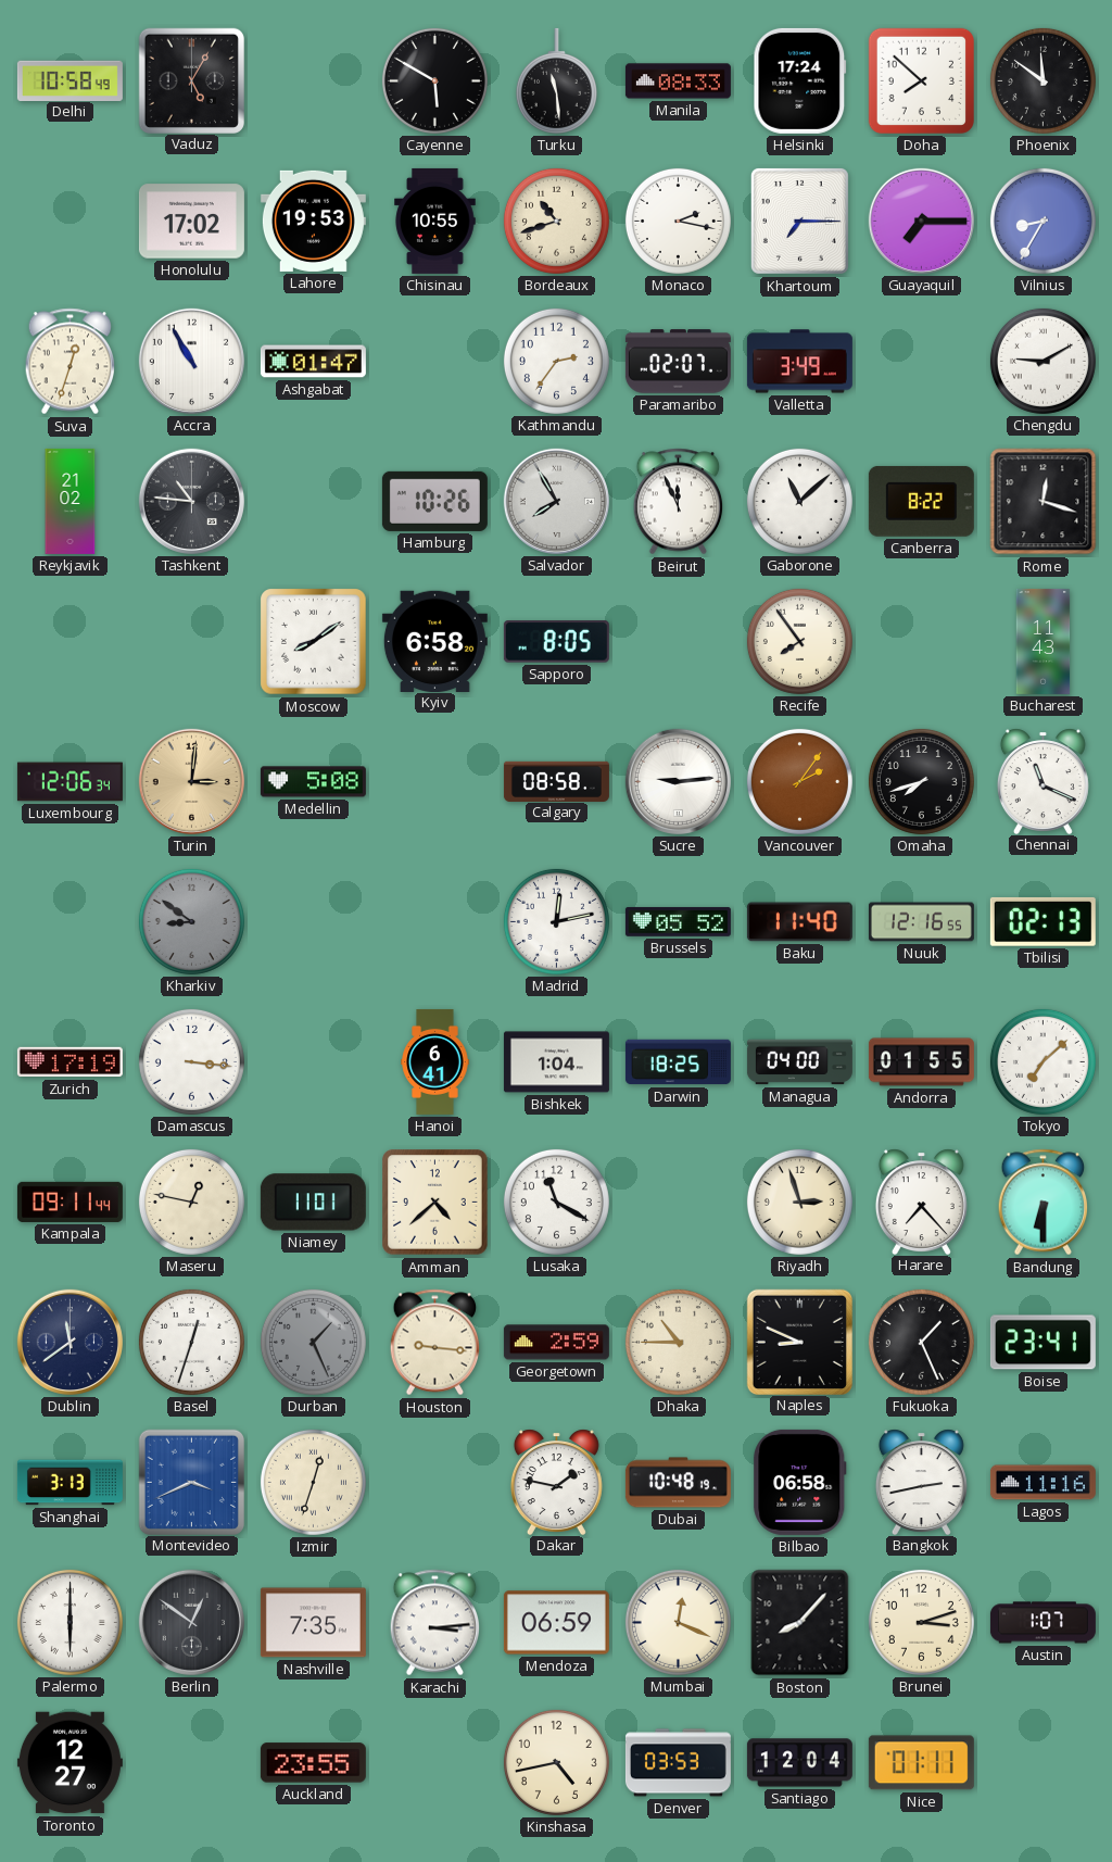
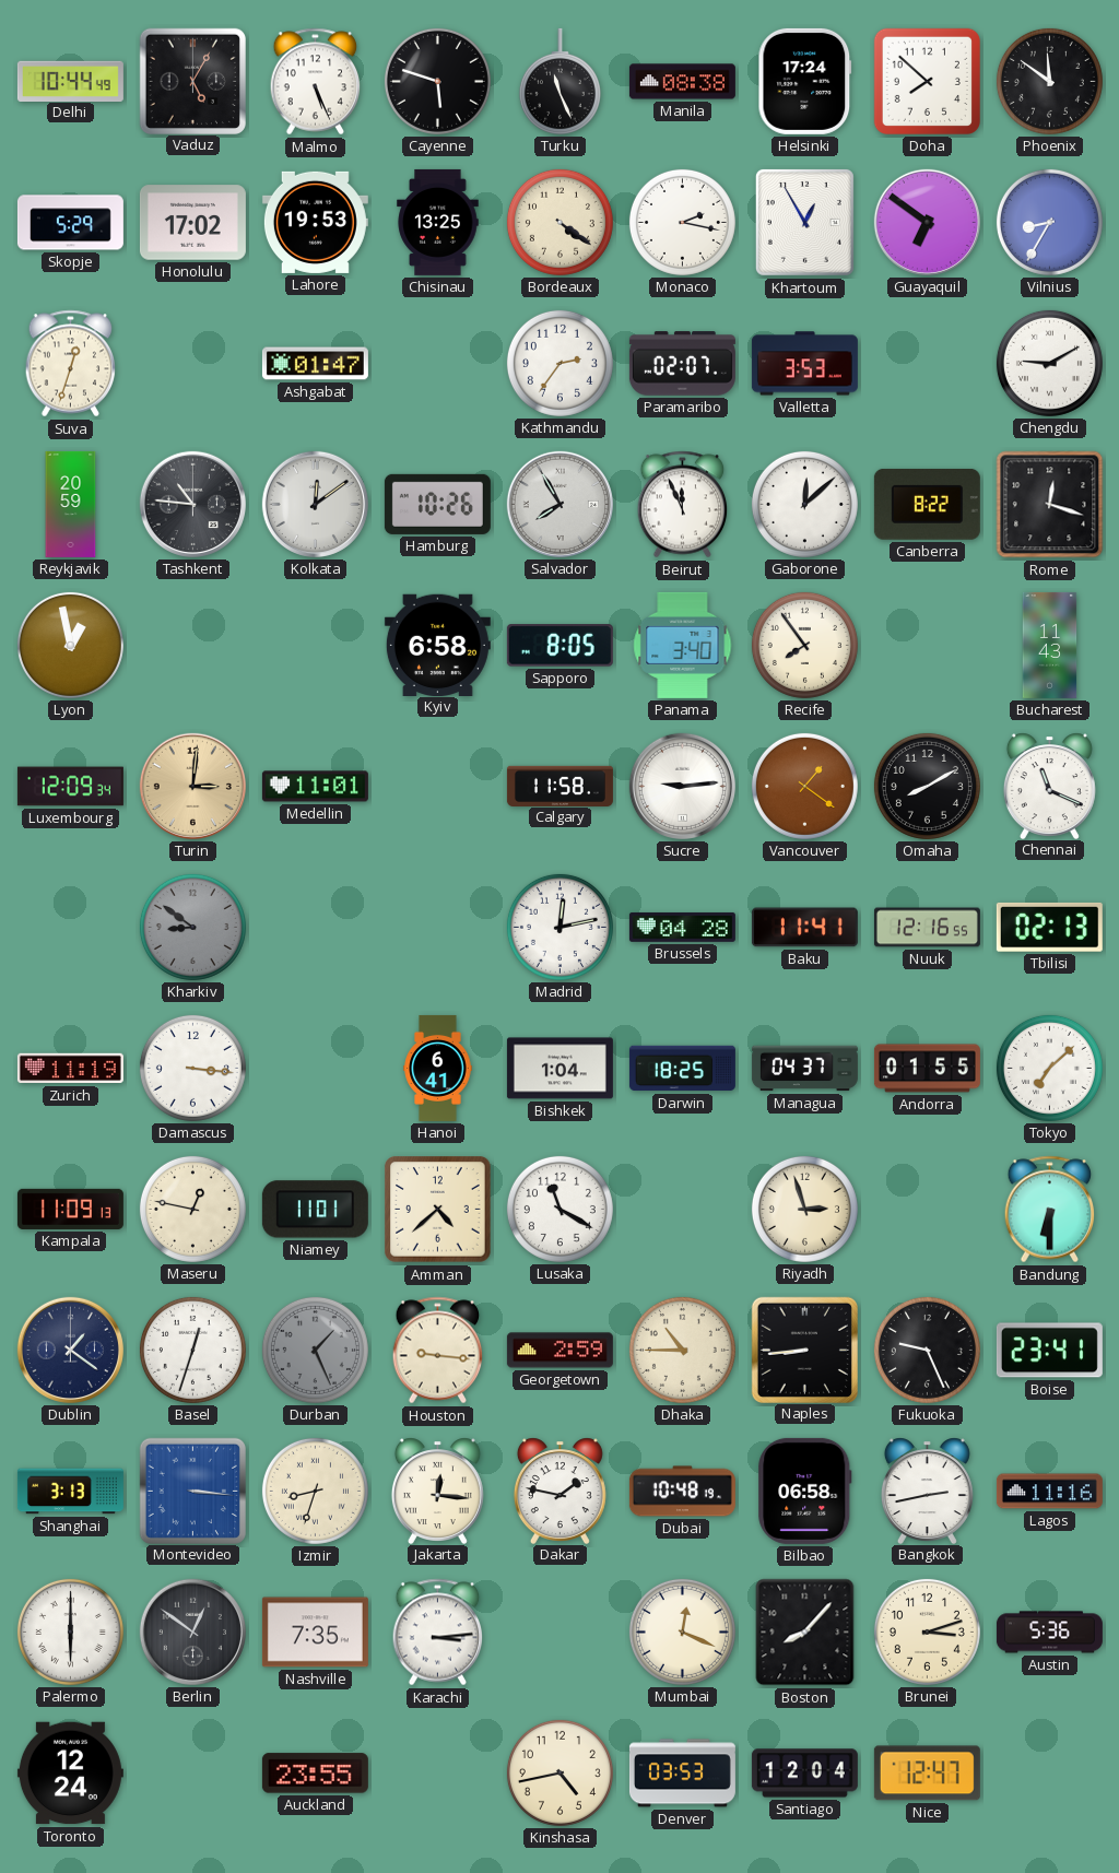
Delhi: 10:58 -> 10:44
Malmo: none -> 5:26
Cayenne: 5:50 -> 5:48
Turku: 11:29 -> 11:26
Manila: 08:33 -> 08:38
Skopje: none -> 5:29
Chisinau: 10:55 -> 13:25
Bordeaux: 10:42 -> 4:21
Khartoum: 7:15 -> 12:55
Guayaquil: 7:15 -> 6:51
Accra: 10:55 -> none
Valletta: 3:49 -> 3:53
Reykjavik: 21:02 -> 20:59
Kolkata: none -> 12:09
Gaborone: 11:08 -> 12:08
Lyon: none -> 12:58
Moscow: 8:09 -> none
Panama: none -> 3:40
Luxembourg: 12:06 -> 12:09
Medellin: 5:08 -> 11:01
Calgary: 08:58 -> 11:58
Vancouver: 2:06 -> 1:21
Omaha: 7:42 -> 8:10
Brussels: 05:52 -> 04:28
Baku: 11:40 -> 11:41
Zurich: 17:19 -> 11:19
Managua: 04:00 -> 04:37
Kampala: 09:11 -> 11:09
Harare: 7:23 -> none
Dublin: 11:39 -> 1:21
Naples: 8:49 -> 8:44
Fukuoka: 1:26 -> 9:26
Montevideo: 3:41 -> 3:16
Izmir: 12:33 -> 8:33
Jakarta: none -> 12:16
Mendoza: 06:59 -> none
Austin: 1:07 -> 5:36
Toronto: 12:27 -> 12:24
Nice: 01:11 -> 12:47
